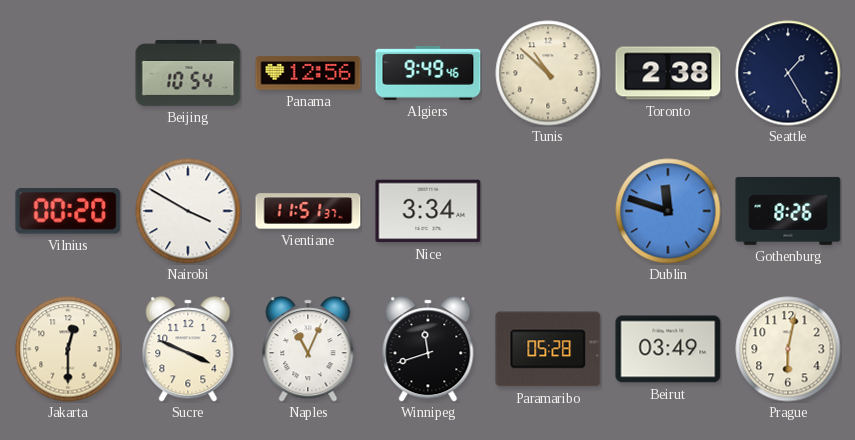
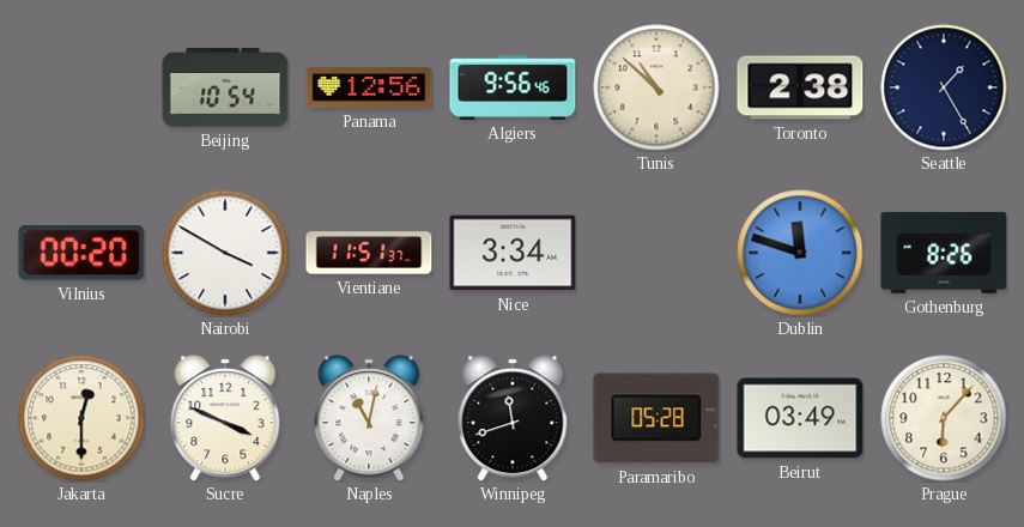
Algiers: 9:49 -> 9:56
Naples: 11:04 -> 11:02
Prague: 6:02 -> 6:07
